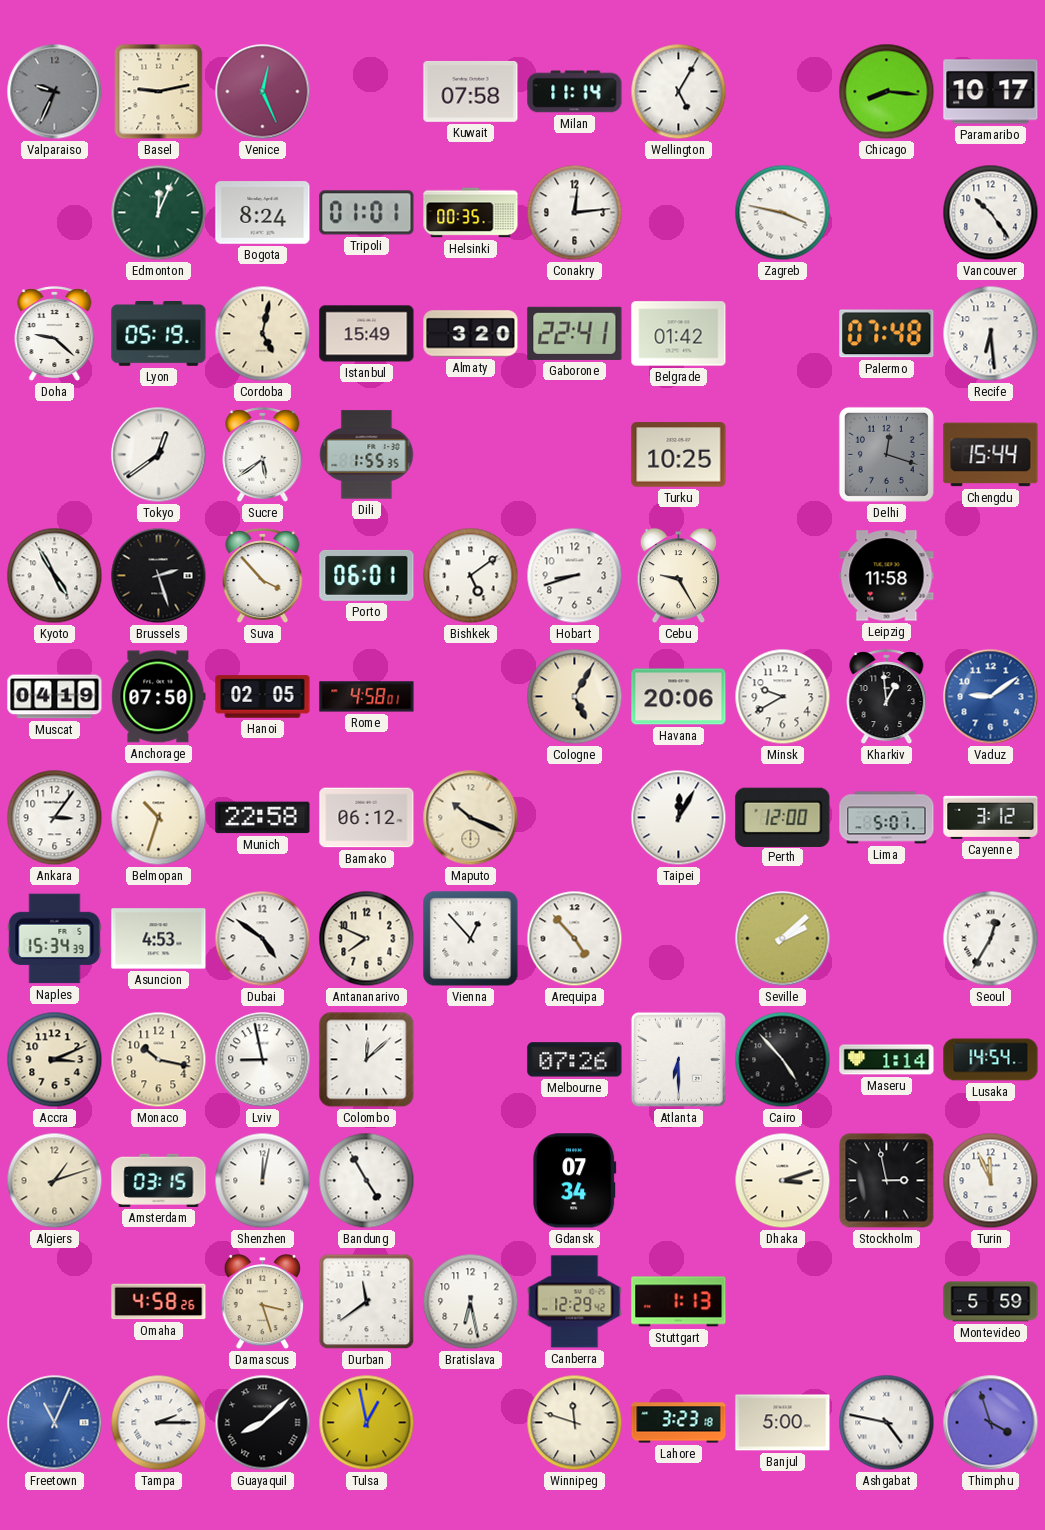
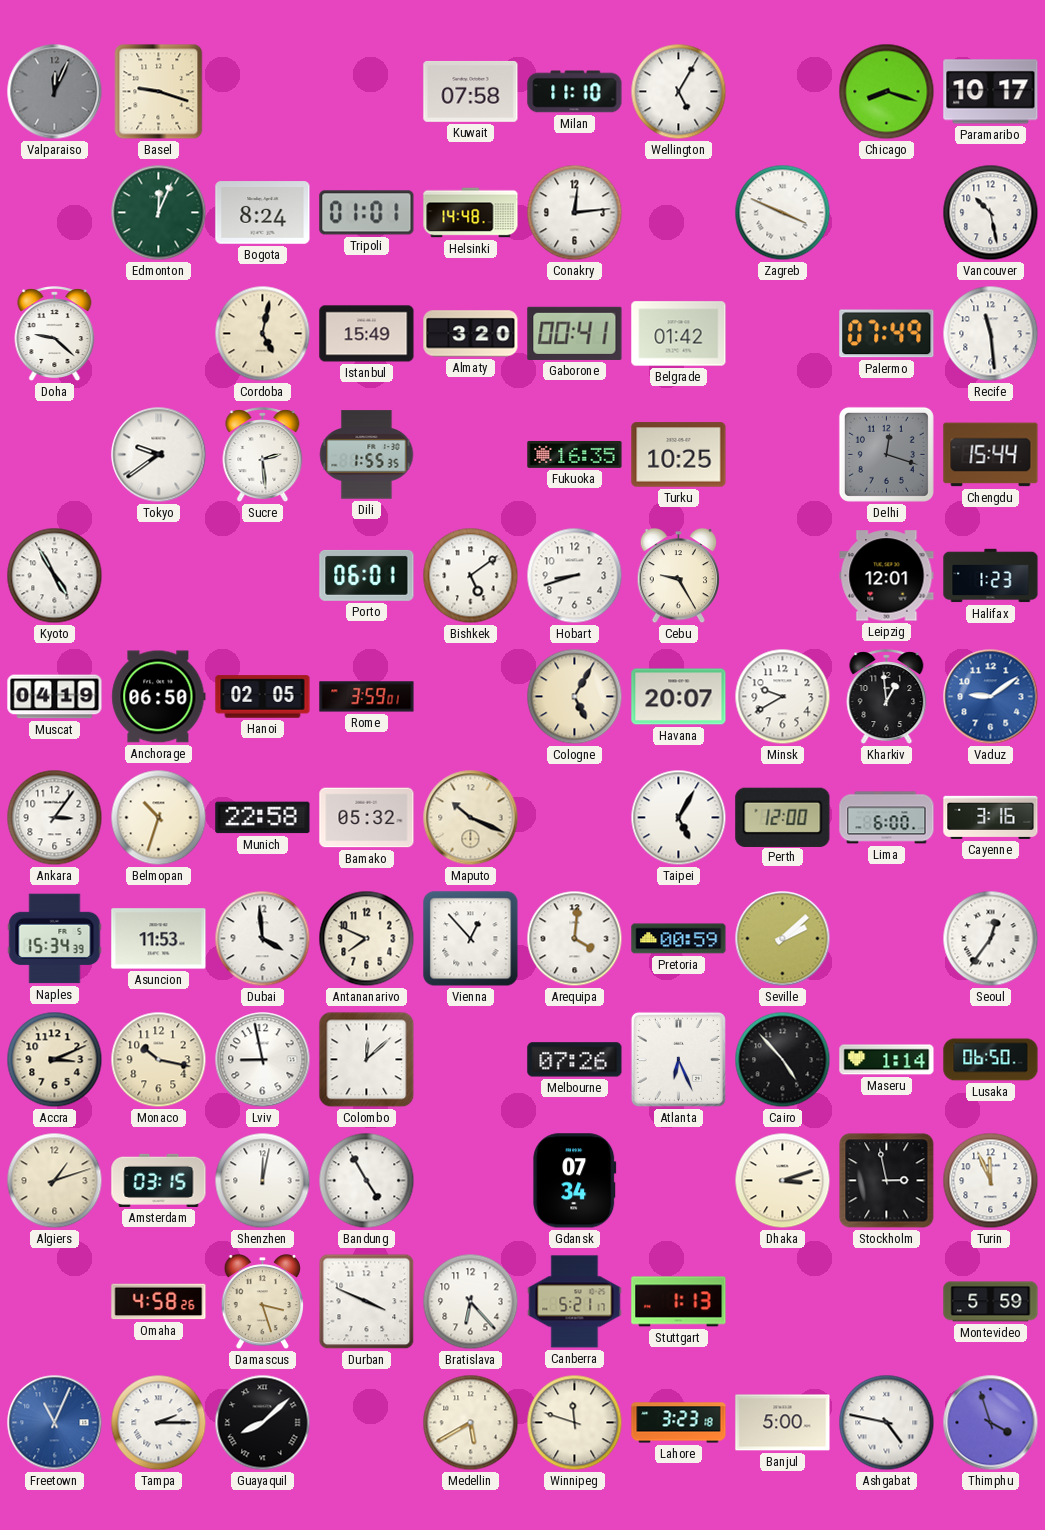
Valparaiso: 9:34 -> 12:04
Basel: 9:13 -> 9:18
Venice: 12:26 -> none
Milan: 11:14 -> 11:10
Chicago: 8:16 -> 8:18
Helsinki: 00:35 -> 14:48
Zagreb: 3:47 -> 3:49
Vancouver: 10:24 -> 10:28
Lyon: 05:19 -> none
Gaborone: 22:41 -> 00:41
Palermo: 07:48 -> 07:49
Recife: 6:29 -> 11:29
Tokyo: 12:39 -> 9:39
Sucre: 5:39 -> 2:29
Fukuoka: none -> 16:35
Brussels: 2:27 -> none
Suva: 3:53 -> none
Leipzig: 11:58 -> 12:01
Halifax: none -> 1:23
Anchorage: 07:50 -> 06:50
Rome: 4:58 -> 3:59
Havana: 20:06 -> 20:07
Bamako: 06:12 -> 05:32
Taipei: 12:05 -> 5:05
Lima: 5:01 -> 6:00
Cayenne: 3:12 -> 3:16
Asuncion: 4:53 -> 11:53
Dubai: 4:51 -> 3:59
Arequipa: 4:53 -> 4:01
Pretoria: none -> 00:59
Seoul: 12:35 -> 12:36
Atlanta: 6:30 -> 6:26
Lusaka: 14:54 -> 06:50
Durban: 11:39 -> 3:49
Bratislava: 6:28 -> 6:23
Canberra: 12:29 -> 5:21
Tulsa: 12:58 -> none
Medellin: none -> 5:40
